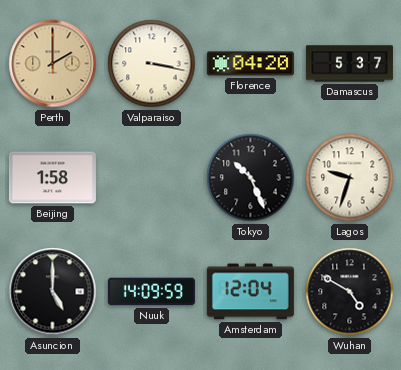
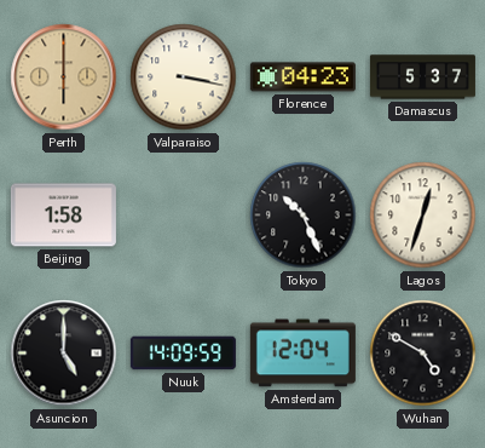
Perth: 2:00 -> 6:00
Florence: 04:20 -> 04:23
Lagos: 9:33 -> 12:33
